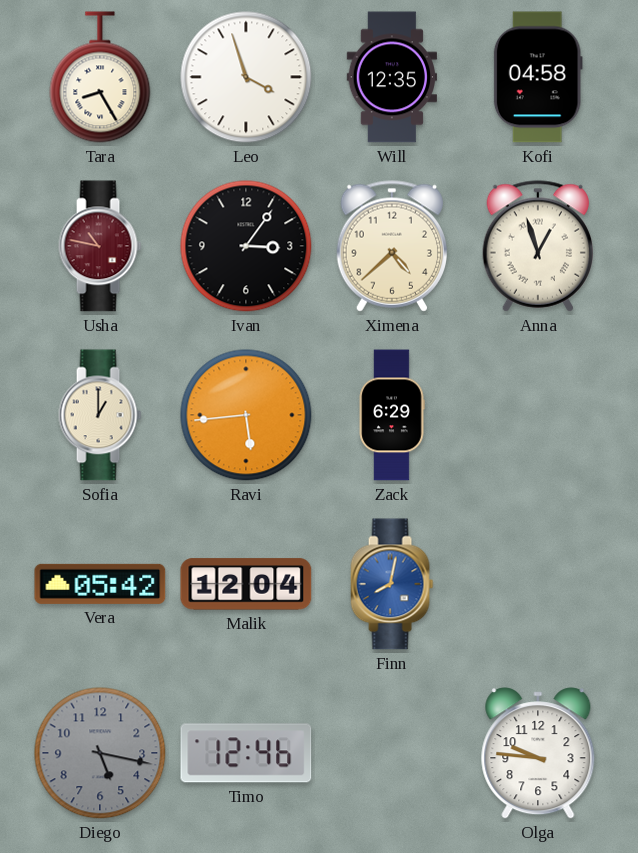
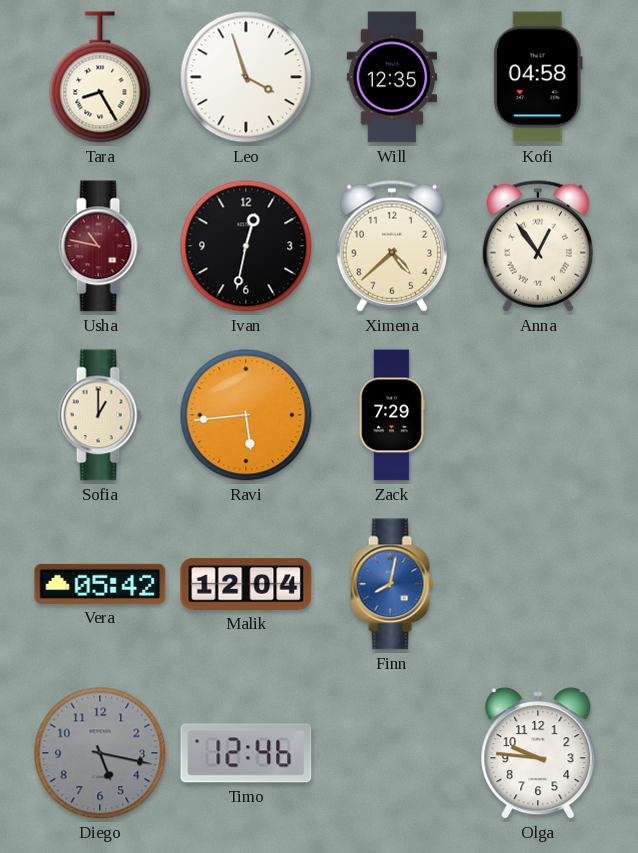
Ivan: 3:06 -> 12:32
Anna: 12:57 -> 12:54
Zack: 6:29 -> 7:29
